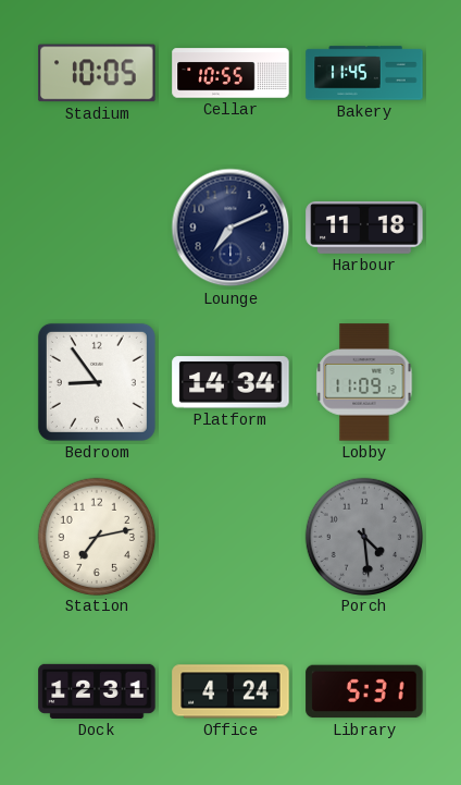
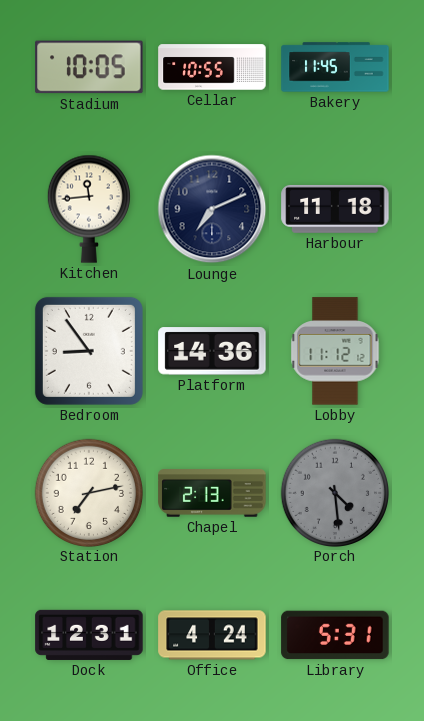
Kitchen: none -> 11:44
Platform: 14:34 -> 14:36
Lobby: 11:09 -> 11:12
Chapel: none -> 2:13
